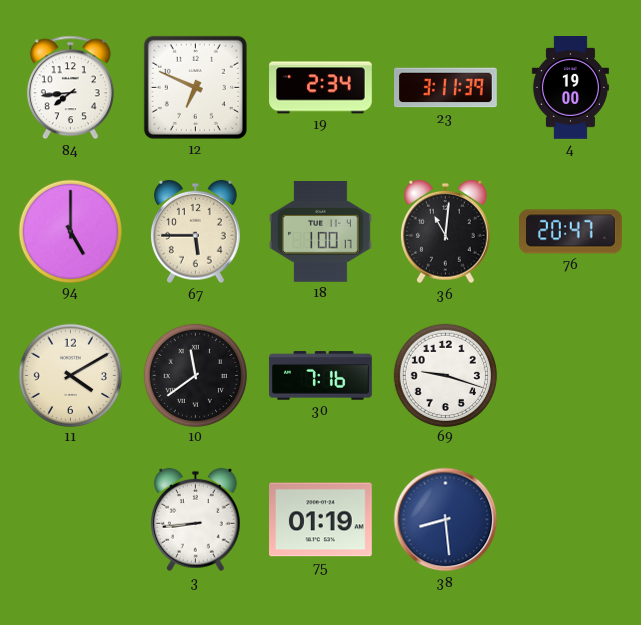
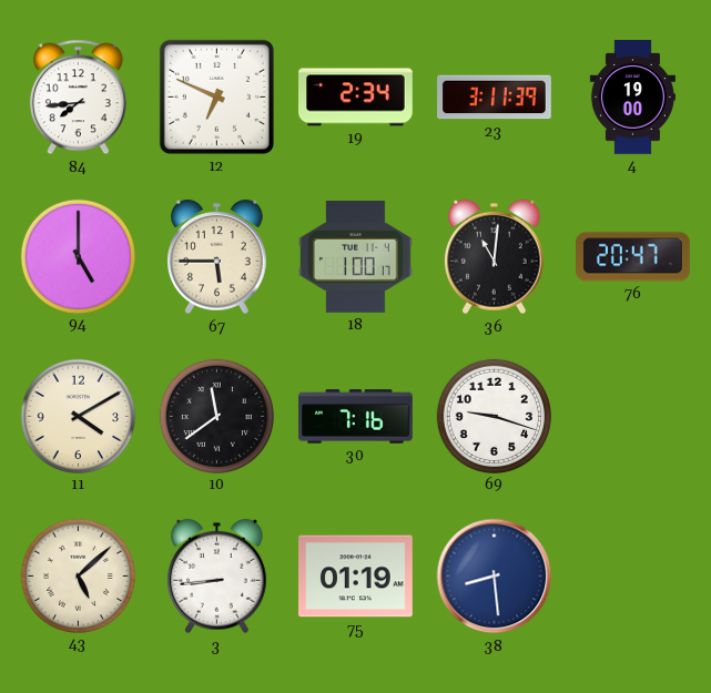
43: none -> 5:08
